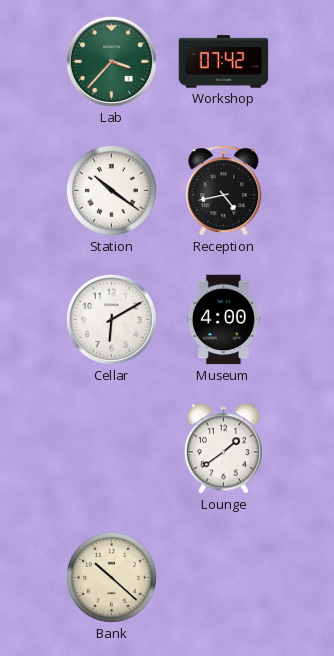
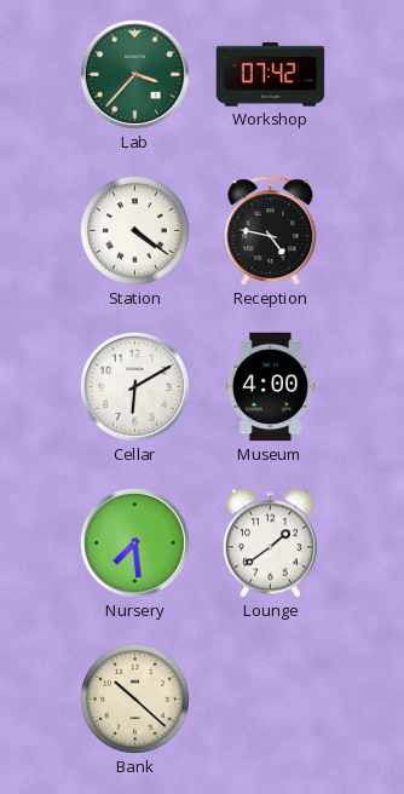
Station: 10:21 -> 4:21
Reception: 4:43 -> 4:47
Nursery: none -> 7:29
